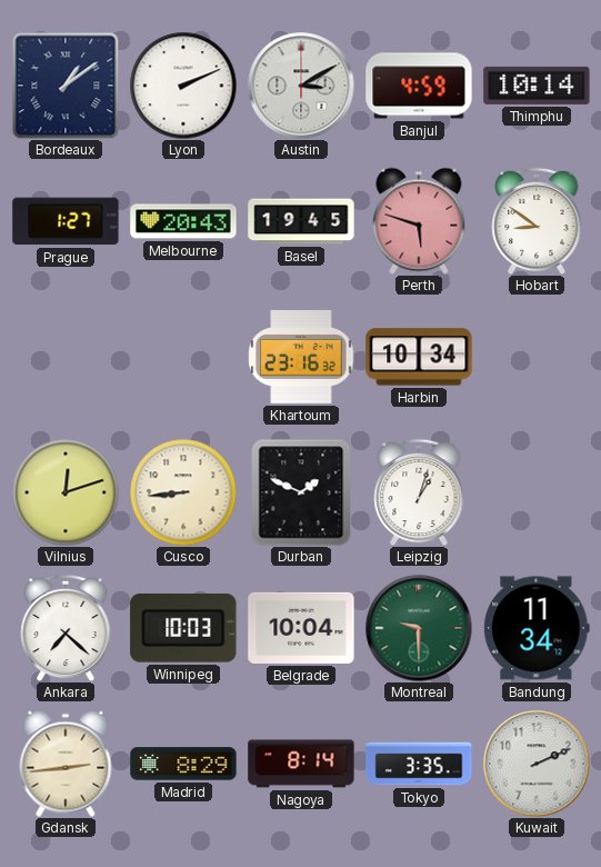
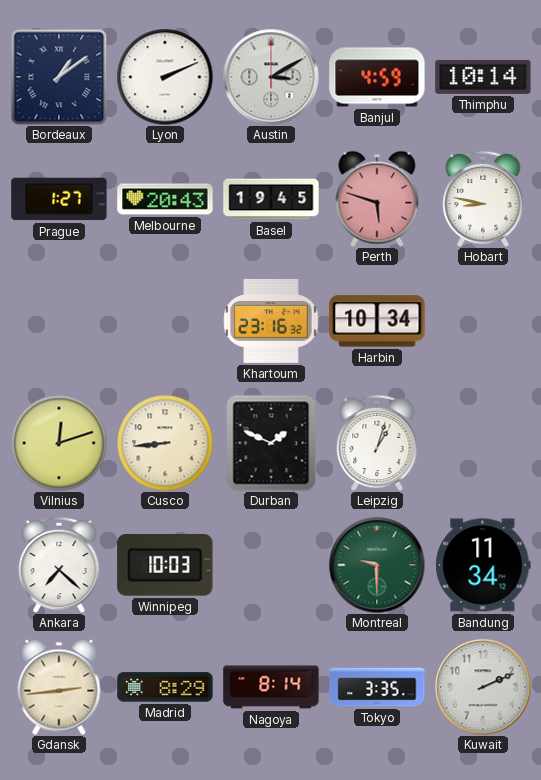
Hobart: 8:51 -> 8:47
Belgrade: 10:04 -> none
